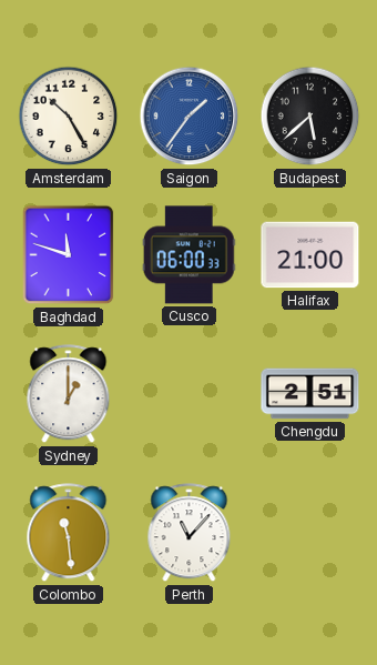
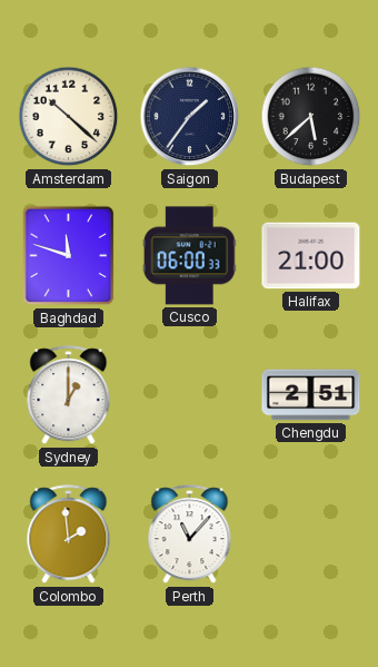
Amsterdam: 10:25 -> 10:22
Saigon dial: blue -> navy
Colombo: 11:29 -> 1:59
